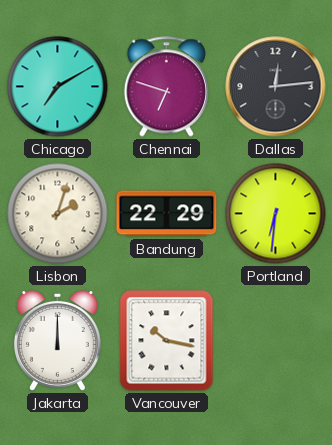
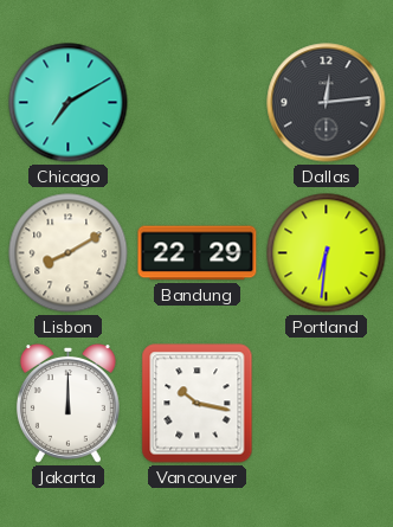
Chennai: 6:48 -> none
Lisbon: 2:03 -> 8:10
